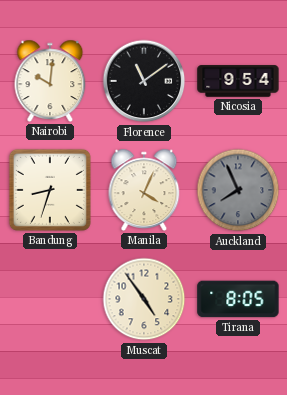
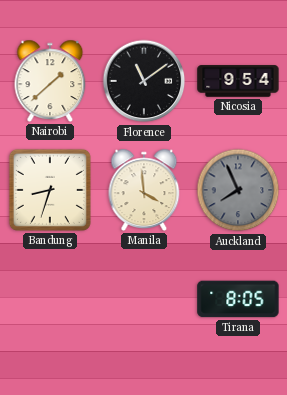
Nairobi: 10:01 -> 1:38
Manila: 4:04 -> 3:59
Muscat: 4:54 -> none
